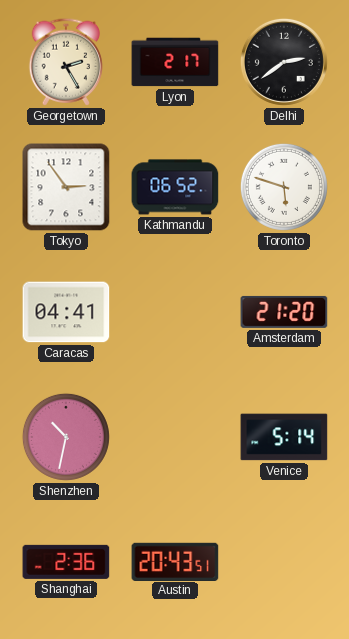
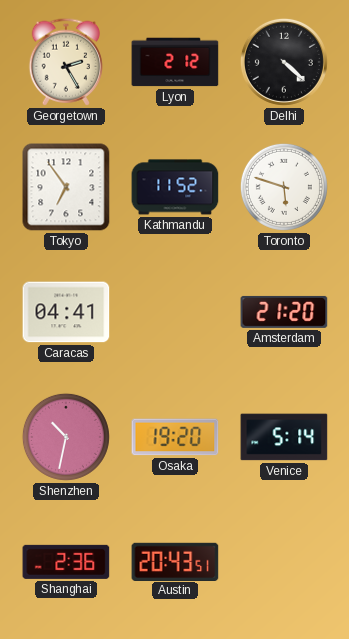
Lyon: 2:17 -> 2:12
Delhi: 2:39 -> 4:22
Tokyo: 2:54 -> 6:54
Kathmandu: 06:52 -> 11:52
Osaka: none -> 19:20
